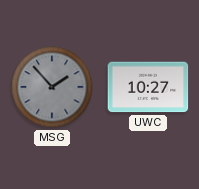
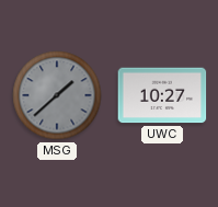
MSG: 1:53 -> 1:38
